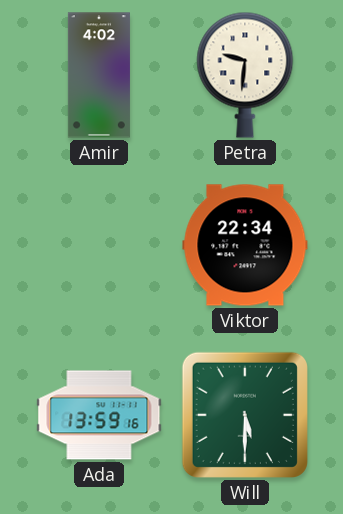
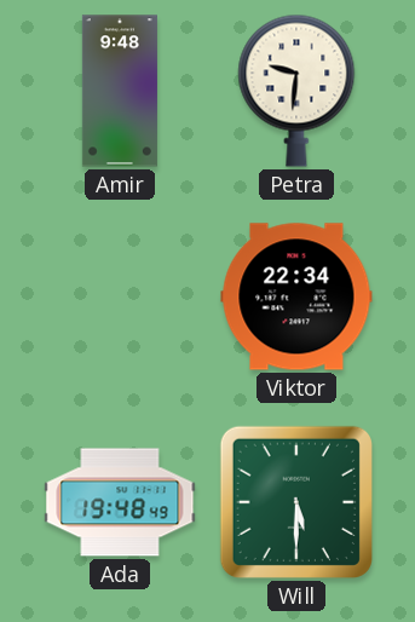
Amir: 4:02 -> 9:48
Ada: 13:59 -> 19:48
